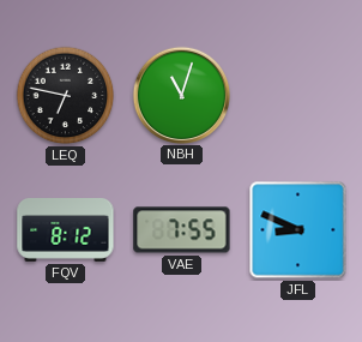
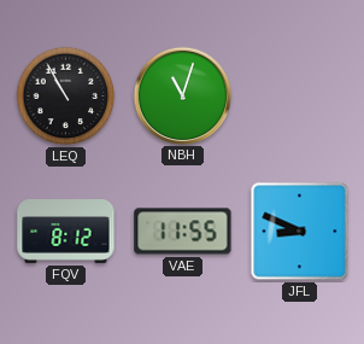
LEQ: 6:47 -> 10:55
VAE: 7:55 -> 11:55
